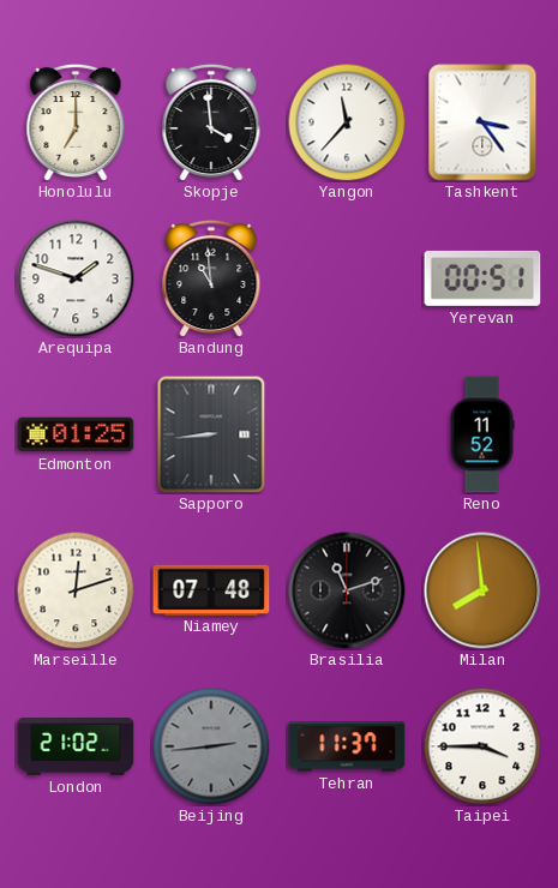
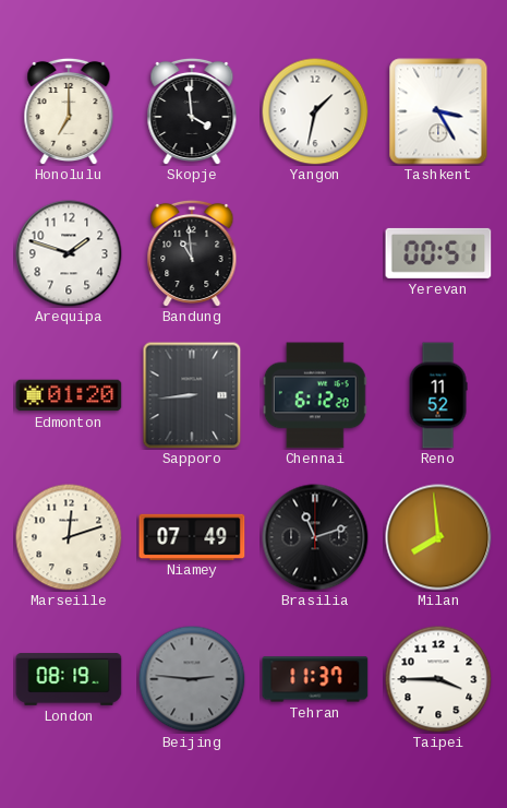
Yangon: 11:37 -> 1:32
Tashkent: 3:24 -> 3:25
Edmonton: 01:25 -> 01:20
Chennai: none -> 6:12
Niamey: 07:48 -> 07:49
London: 21:02 -> 08:19
Beijing: 2:44 -> 2:46
